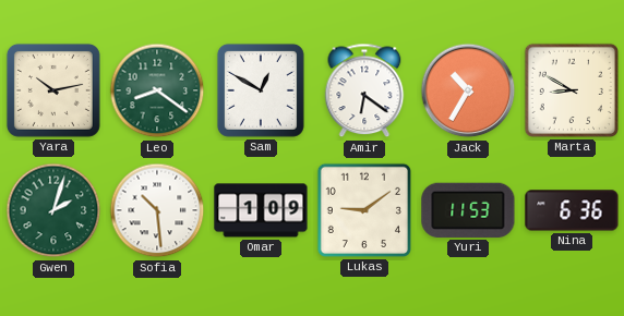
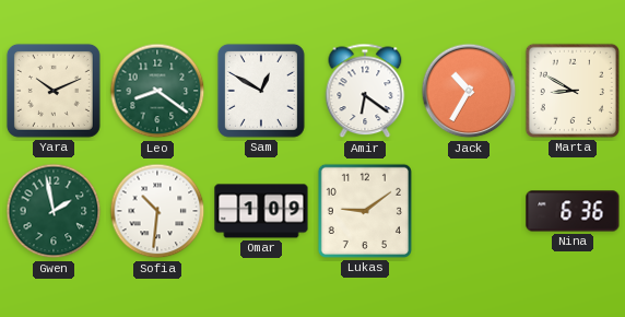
Yara: 10:13 -> 10:11
Gwen: 2:03 -> 1:58
Sofia: 10:29 -> 10:31
Yuri: 11:53 -> none
